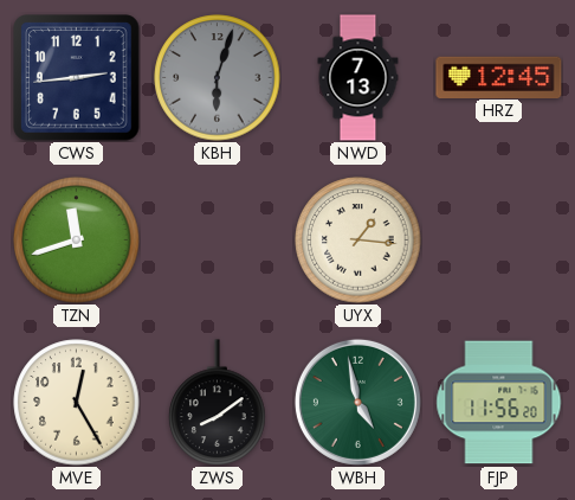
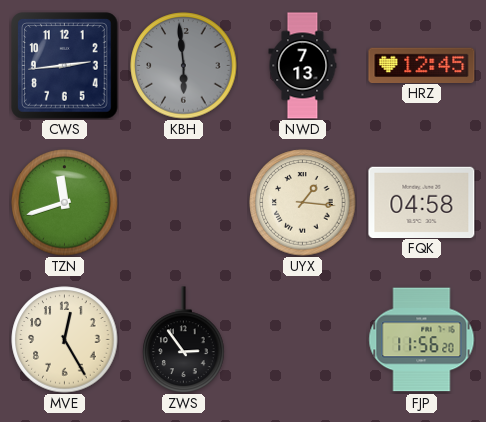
KBH: 6:03 -> 5:59
FQK: none -> 04:58
ZWS: 8:09 -> 2:54
WBH: 4:58 -> none
